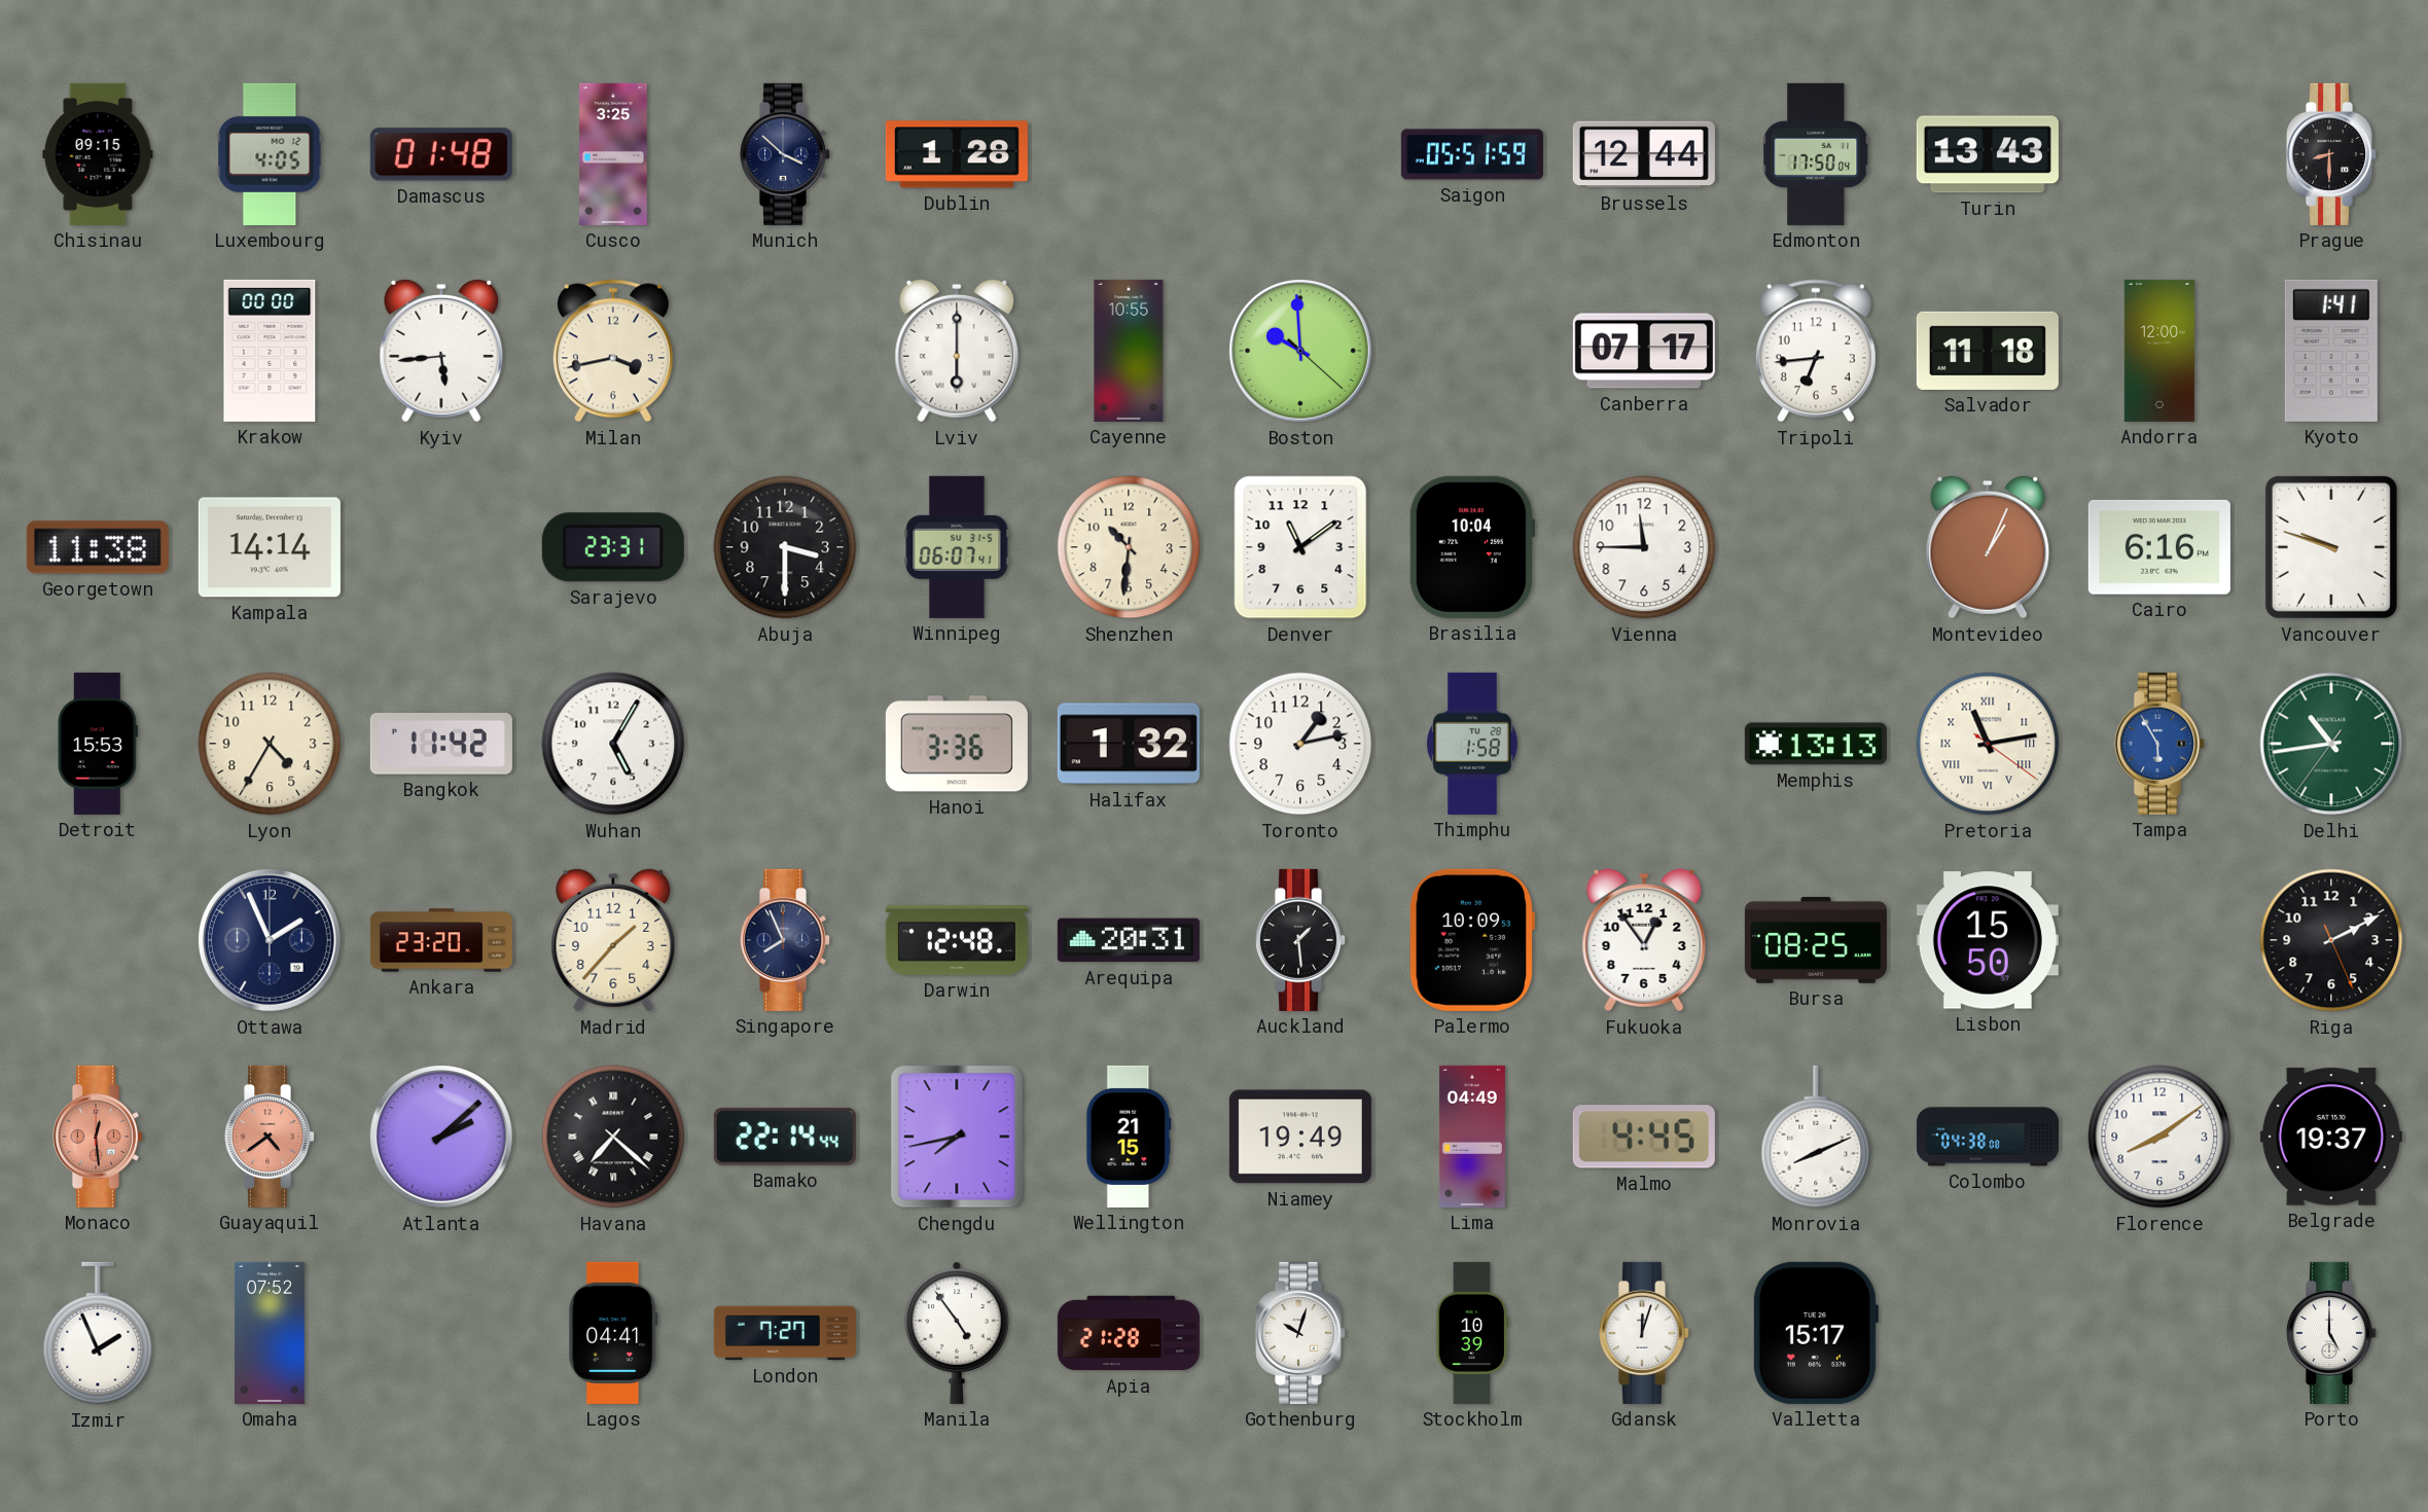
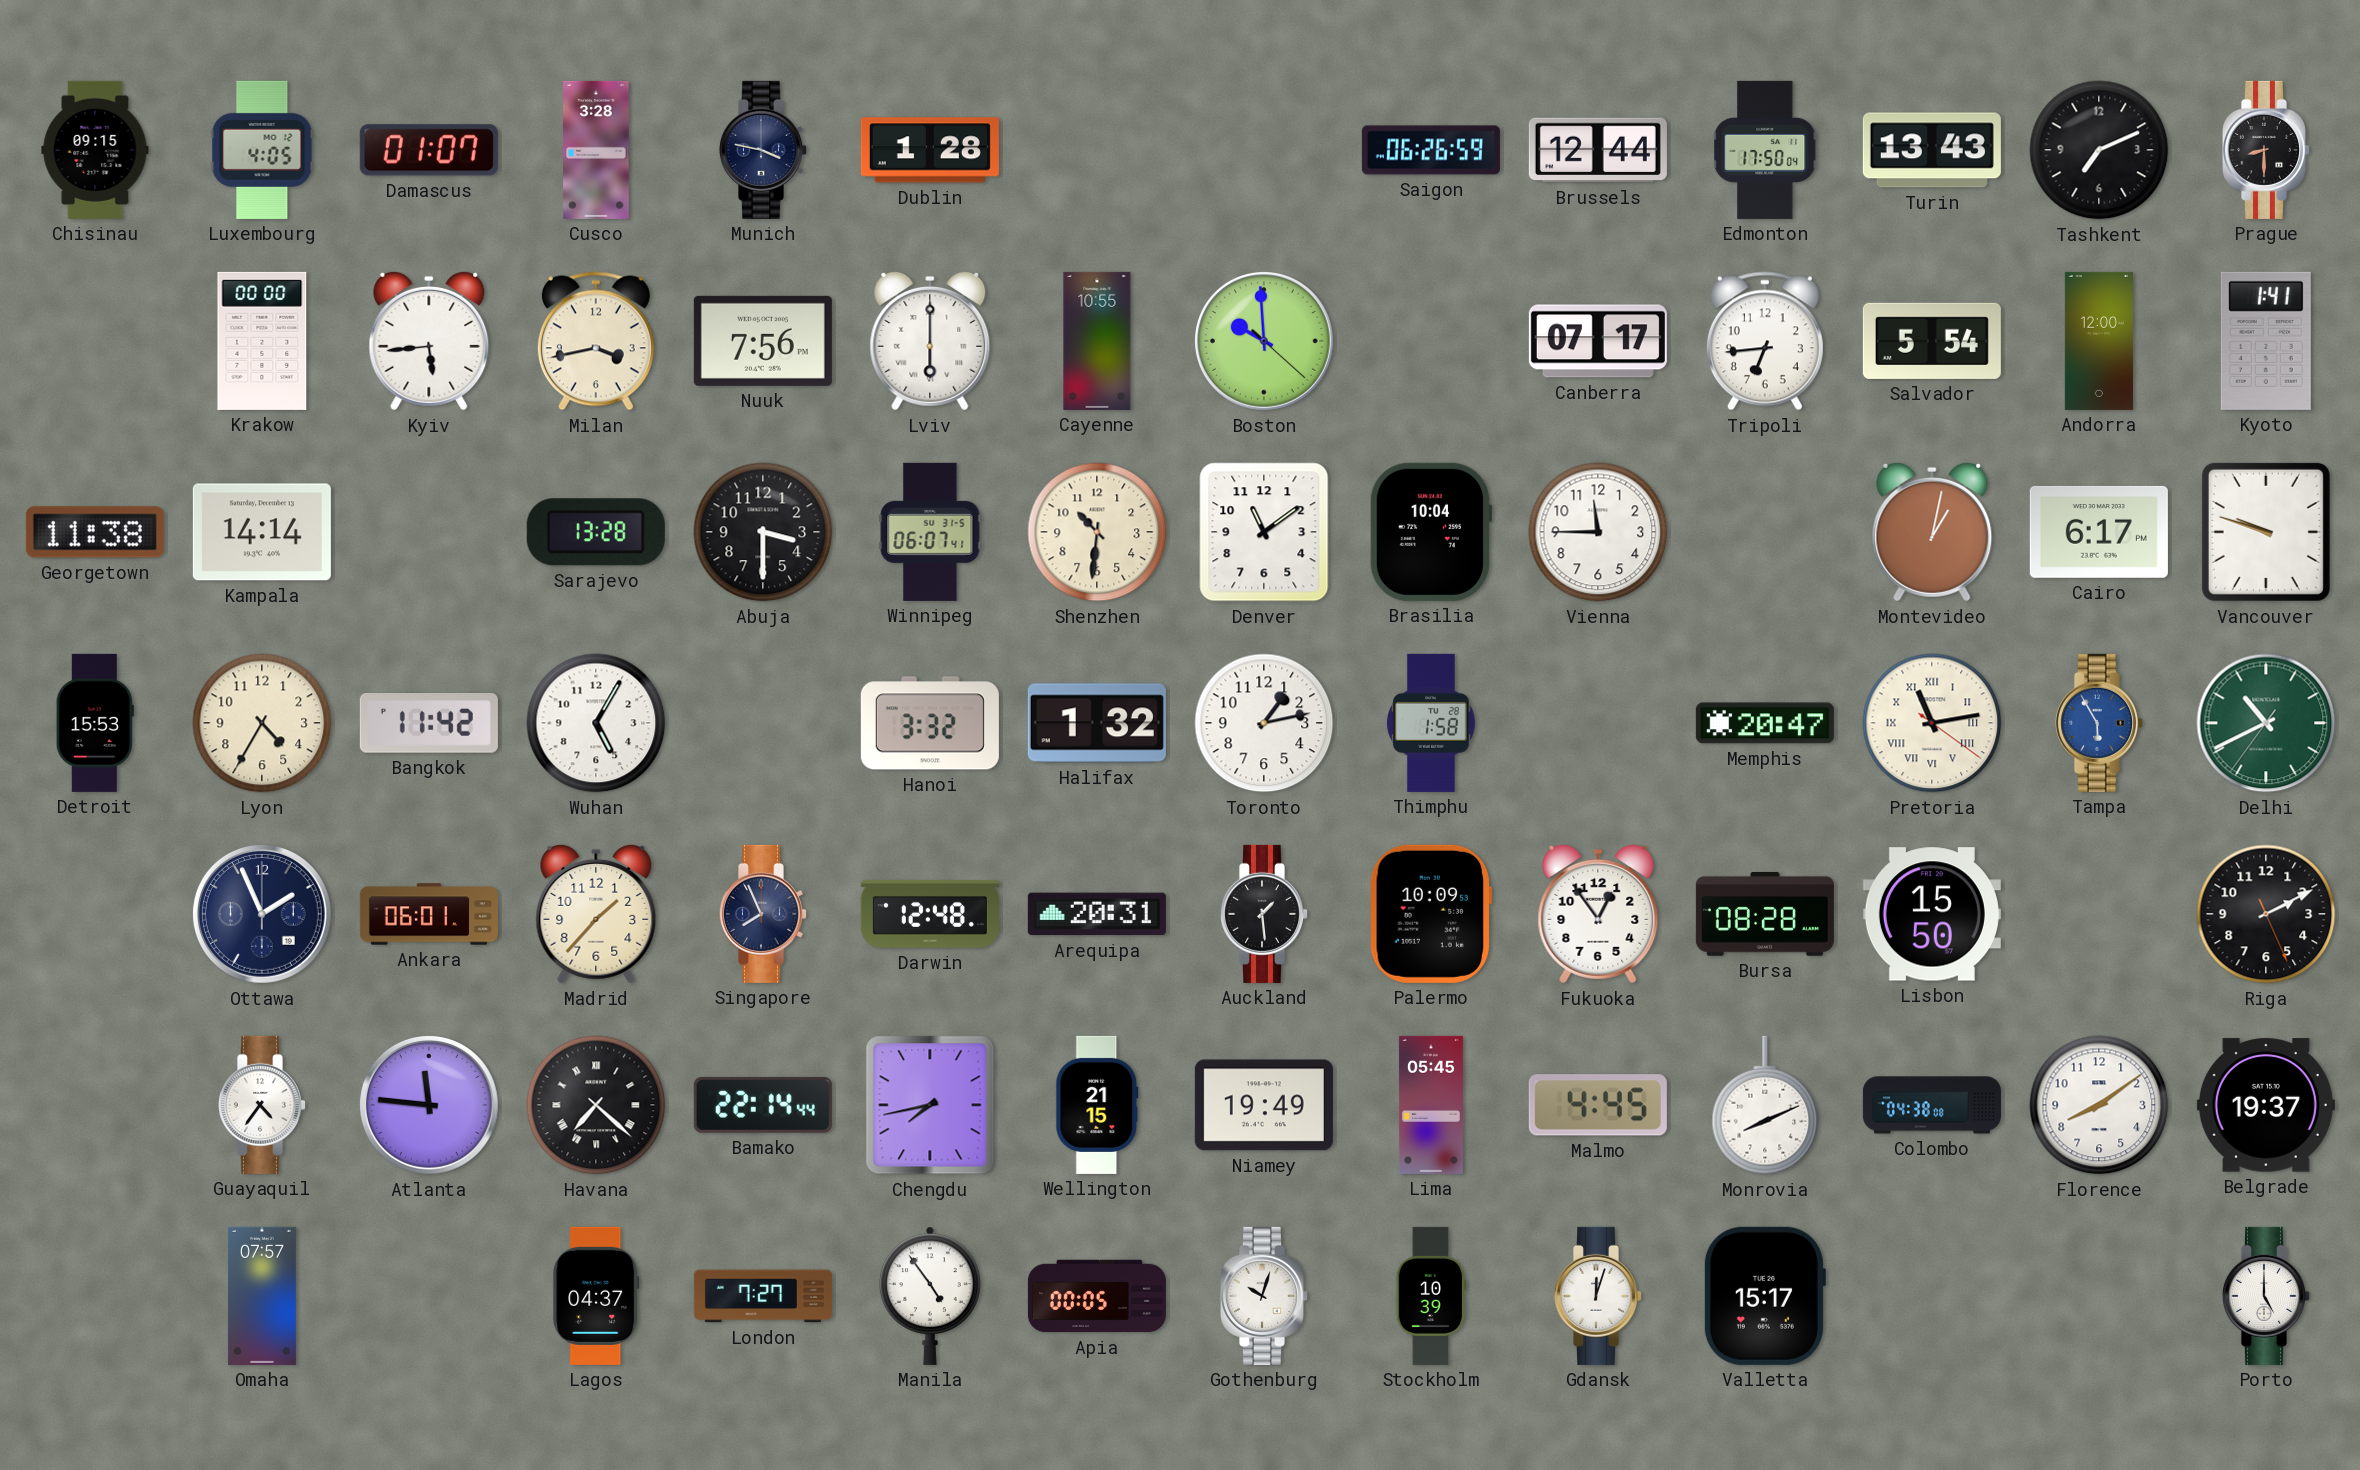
Damascus: 01:48 -> 01:07
Cusco: 3:25 -> 3:28
Munich: 3:52 -> 3:47
Saigon: 05:51 -> 06:26
Tashkent: none -> 7:11
Nuuk: none -> 7:56
Salvador: 11:18 -> 5:54
Sarajevo: 23:31 -> 13:28
Montevideo: 1:04 -> 1:02
Cairo: 6:16 -> 6:17
Hanoi: 3:36 -> 3:32
Memphis: 13:13 -> 20:47
Delhi: 10:43 -> 10:40
Ankara: 23:20 -> 06:01
Bursa: 08:25 -> 08:28
Monaco: 12:29 -> none
Guayaquil: 4:39 -> 4:36
Guayaquil dial: salmon -> white
Atlanta: 2:08 -> 11:46
Lima: 04:49 -> 05:45
Izmir: 1:56 -> none
Omaha: 07:52 -> 07:57
Lagos: 04:41 -> 04:37
Apia: 21:28 -> 00:05
